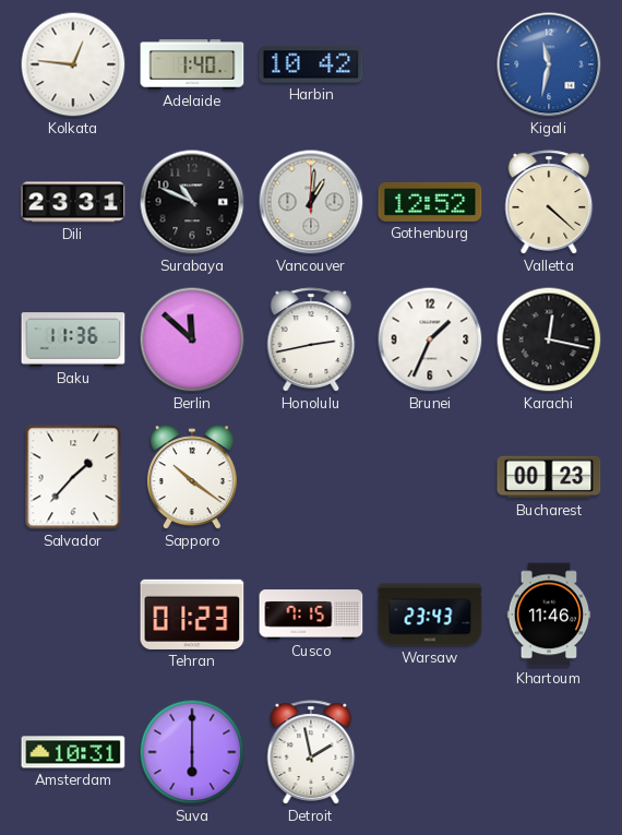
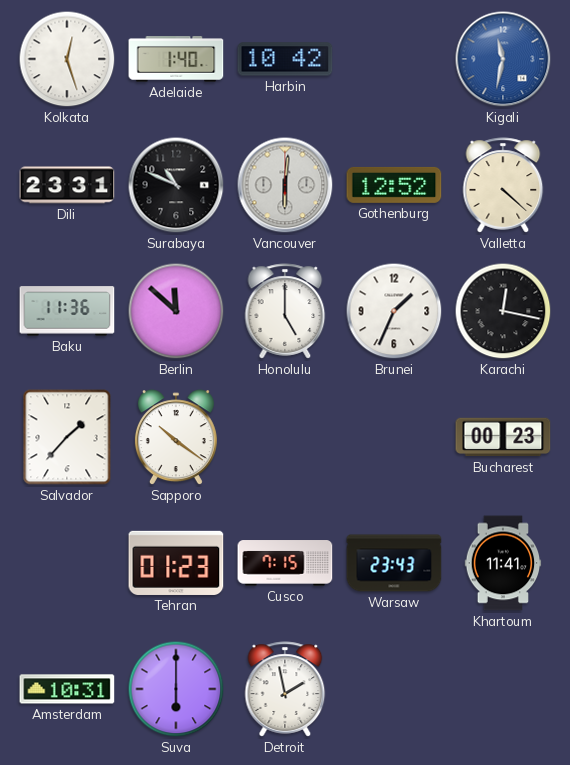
Kolkata: 12:46 -> 12:27
Vancouver: 1:01 -> 6:01
Honolulu: 2:43 -> 5:00
Khartoum: 11:46 -> 11:41
